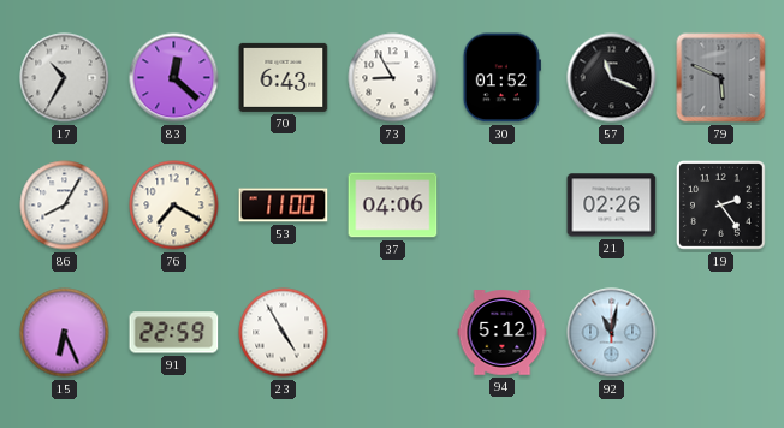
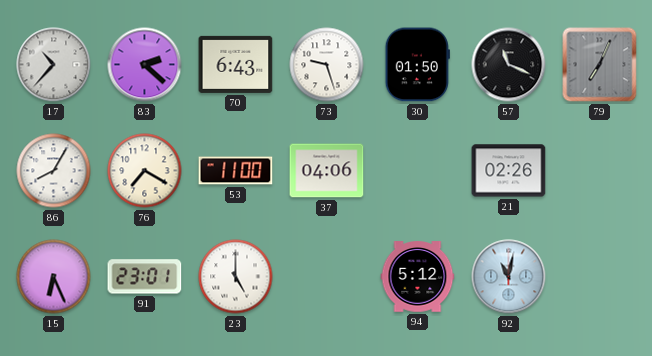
17: 10:35 -> 10:37
83: 12:22 -> 2:22
73: 8:55 -> 9:27
30: 01:52 -> 01:50
79: 5:49 -> 7:04
19: 2:24 -> none
91: 22:59 -> 23:01
23: 4:55 -> 5:00
